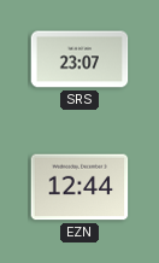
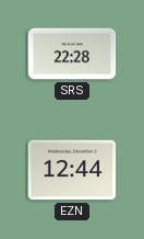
SRS: 23:07 -> 22:28
